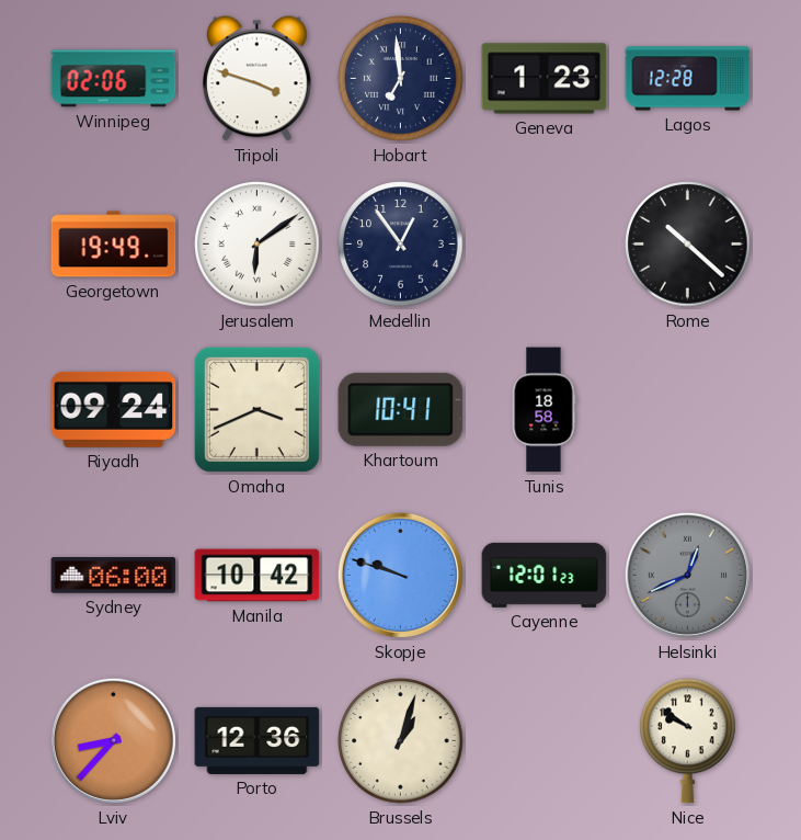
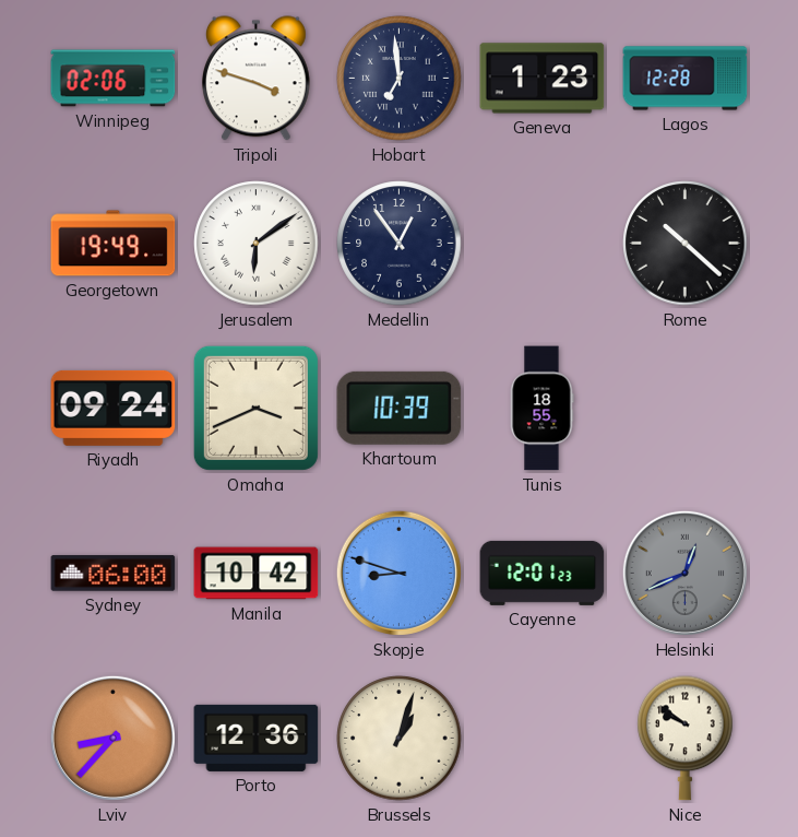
Khartoum: 10:41 -> 10:39
Tunis: 18:58 -> 18:55
Skopje: 9:48 -> 8:48
